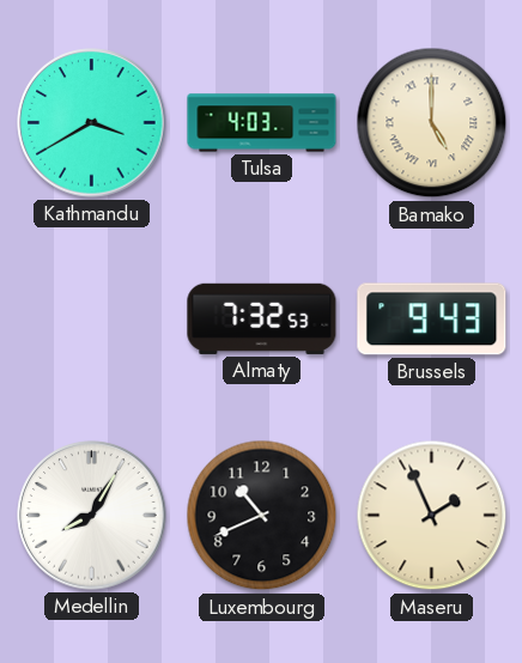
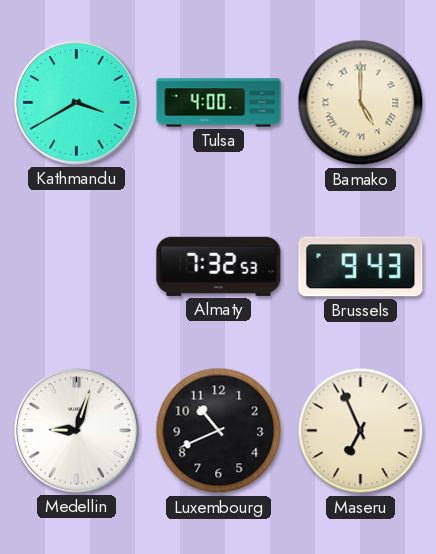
Tulsa: 4:03 -> 4:00
Medellin: 8:05 -> 9:03
Maseru: 1:56 -> 6:56
